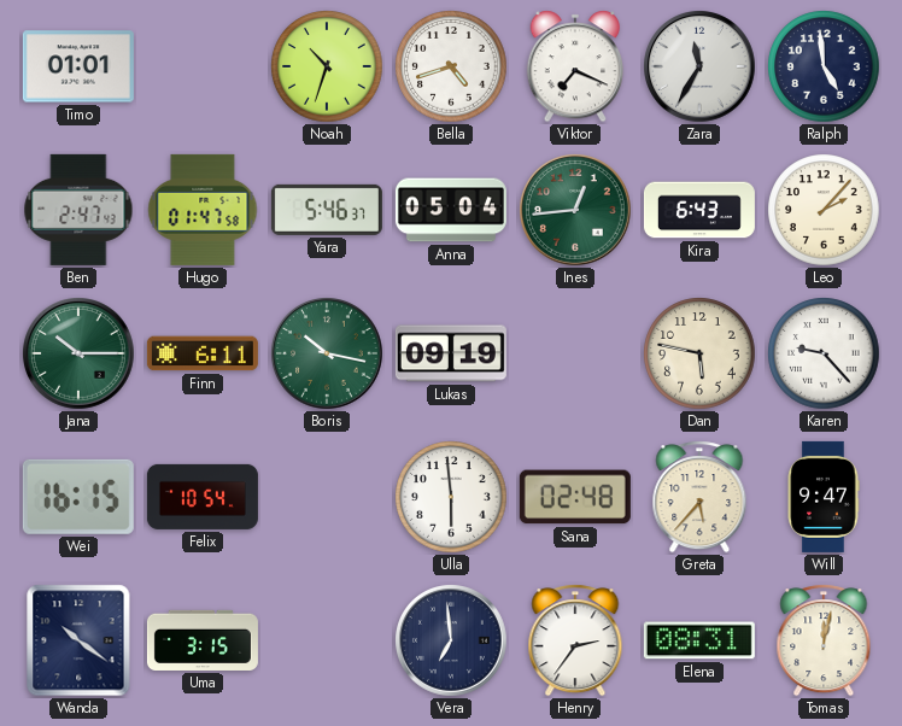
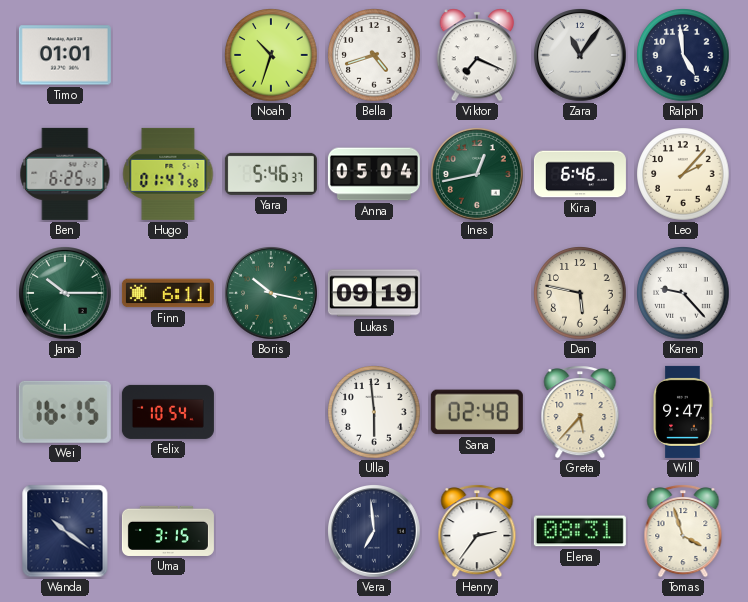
Zara: 11:35 -> 11:06
Ben: 2:47 -> 6:25
Ines: 12:44 -> 12:43
Kira: 6:43 -> 6:46
Tomas: 12:02 -> 3:57
